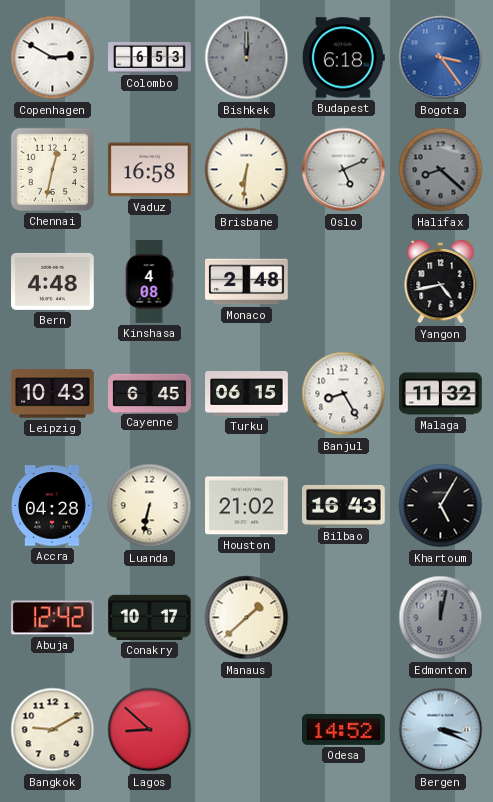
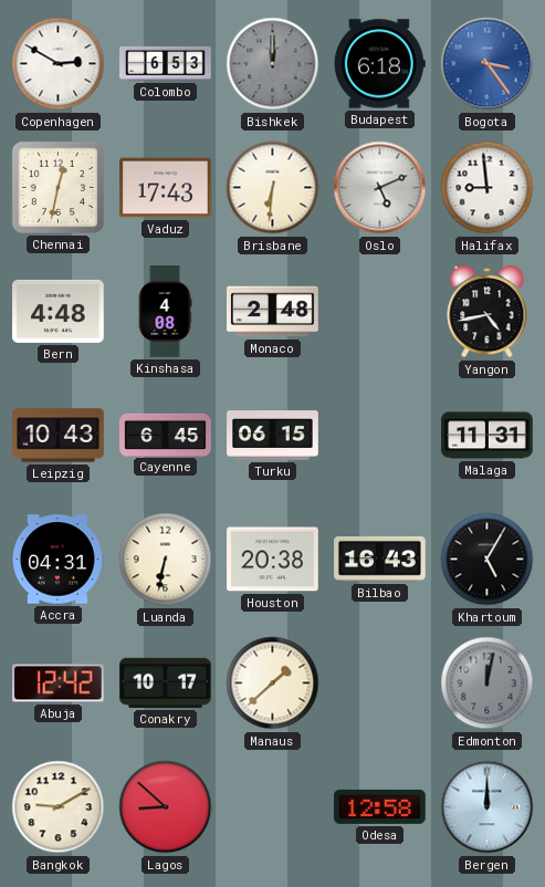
Vaduz: 16:58 -> 17:43
Halifax: 8:22 -> 8:59
Halifax dial: grey -> white
Banjul: 8:25 -> none
Malaga: 11:32 -> 11:31
Accra: 04:28 -> 04:31
Houston: 21:02 -> 20:38
Odesa: 14:52 -> 12:58
Bergen: 3:19 -> 12:00
